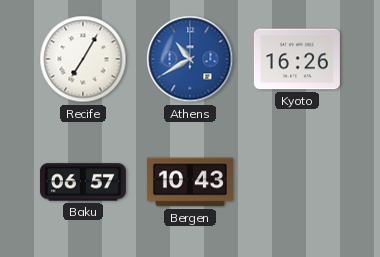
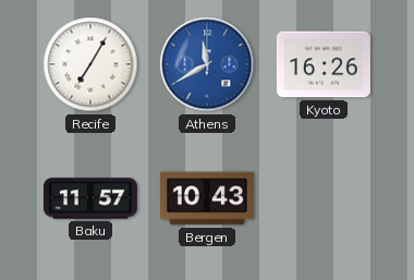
Athens: 10:40 -> 11:40
Baku: 06:57 -> 11:57
